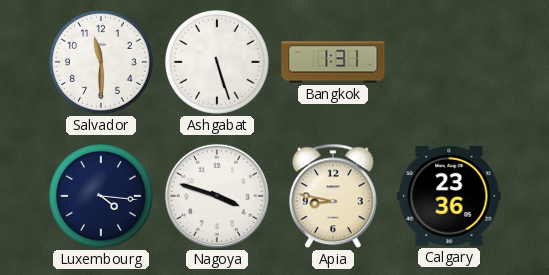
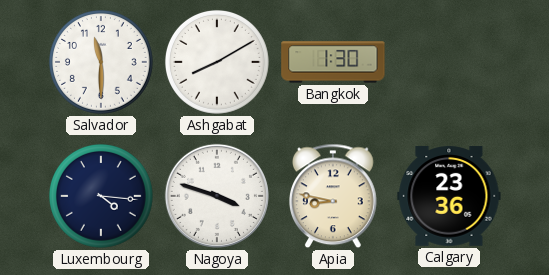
Ashgabat: 5:27 -> 8:10
Bangkok: 1:31 -> 1:30
